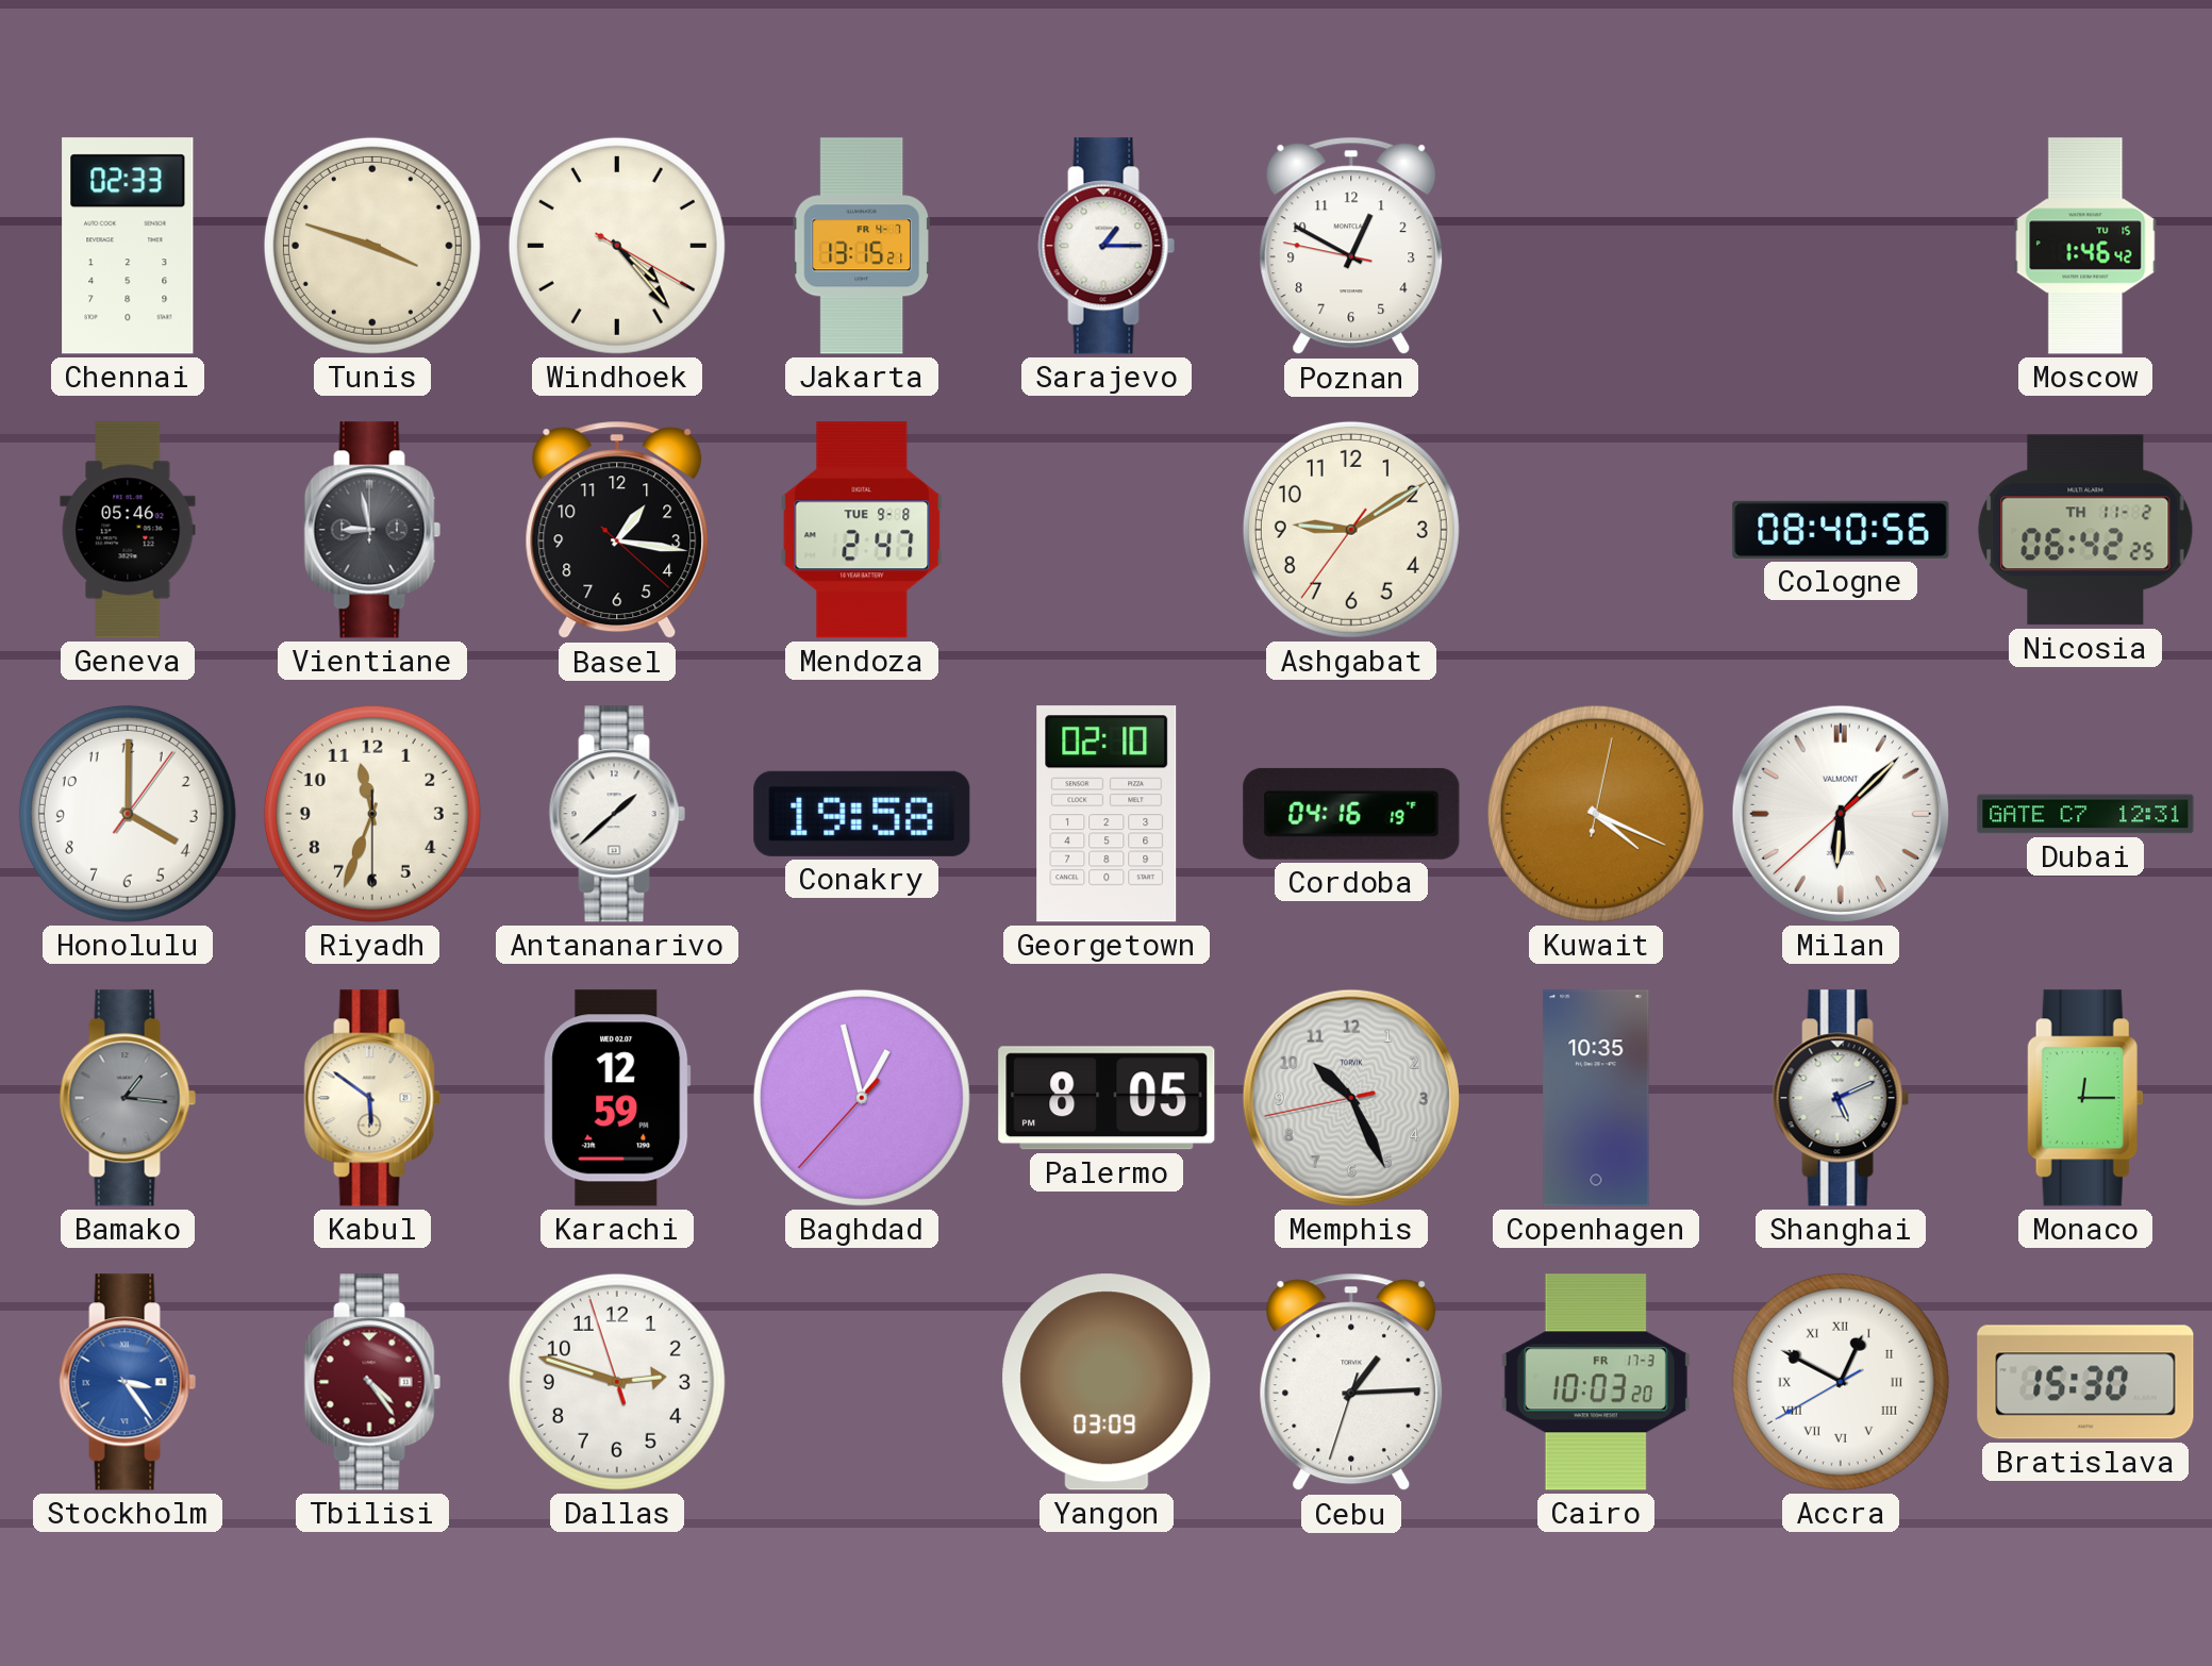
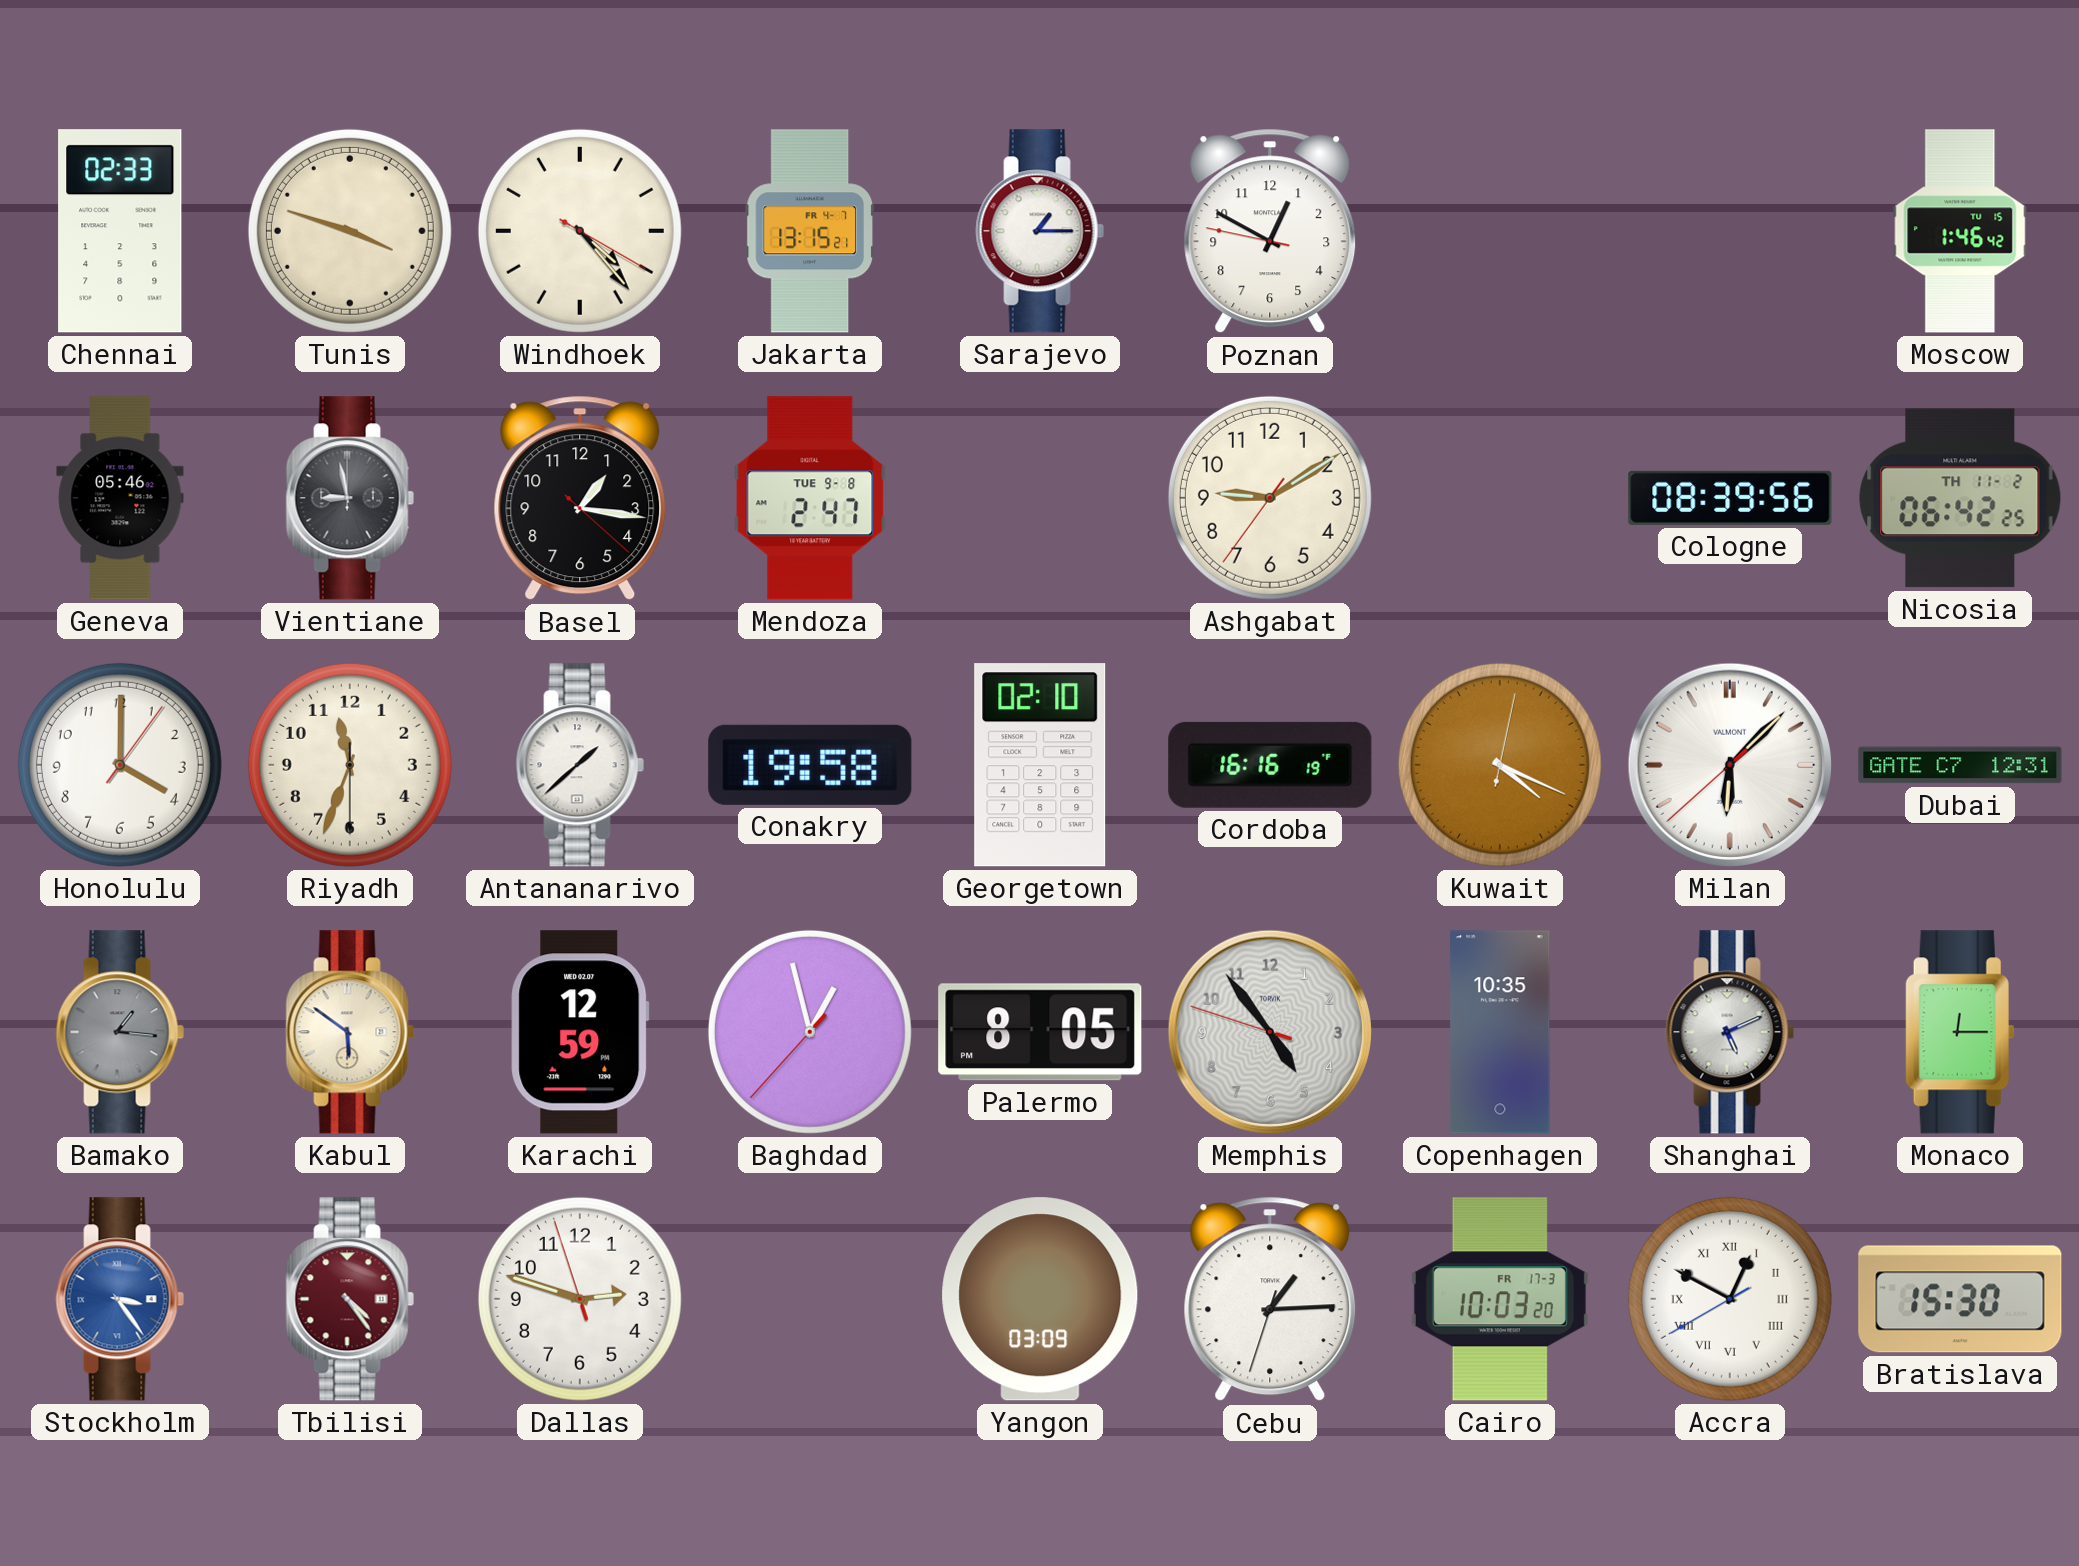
Cologne: 08:40 -> 08:39
Cordoba: 04:16 -> 16:16
Memphis: 10:25 -> 4:53
